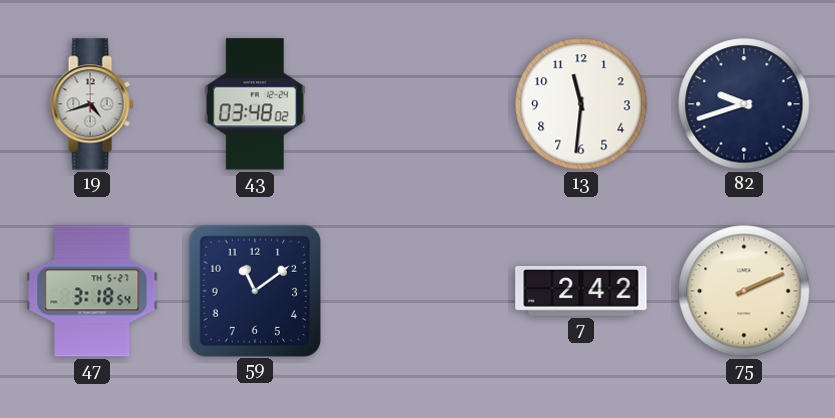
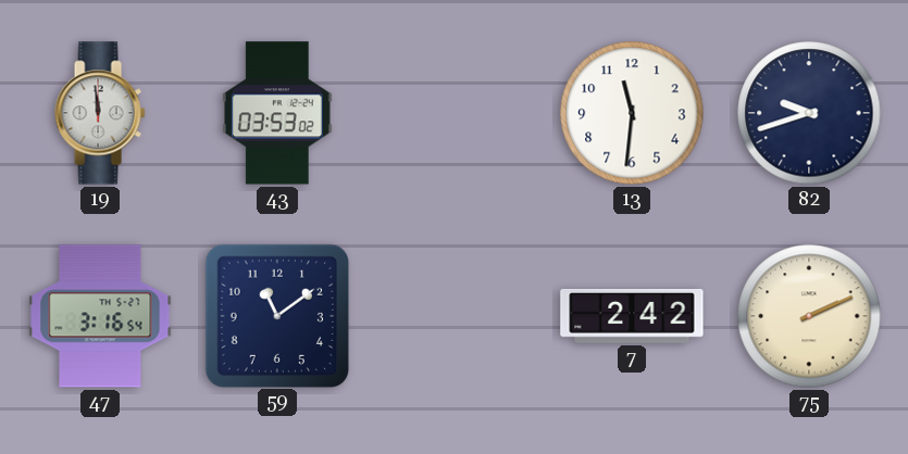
19: 4:42 -> 11:59
43: 03:48 -> 03:53
47: 3:18 -> 3:16
